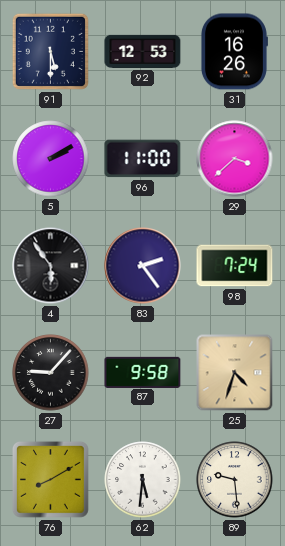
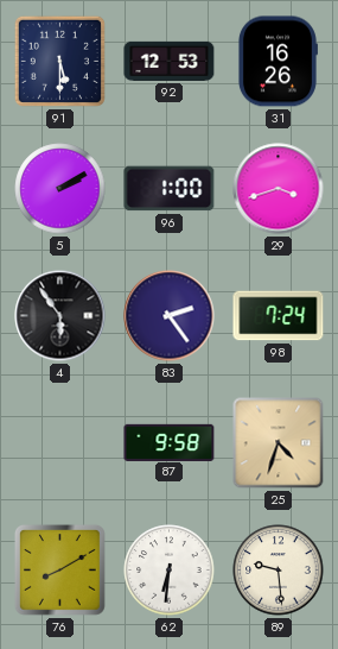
96: 11:00 -> 1:00
29: 3:38 -> 3:42
27: 9:07 -> none
62: 5:31 -> 6:31
